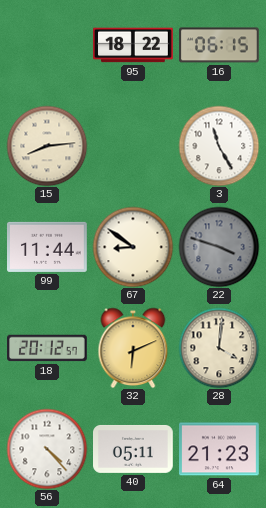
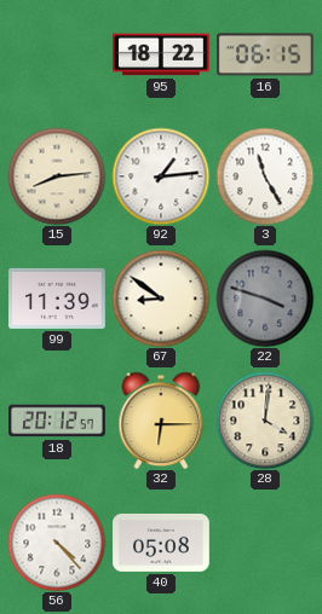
92: none -> 1:14
99: 11:44 -> 11:39
32: 6:11 -> 6:15
40: 05:11 -> 05:08
64: 21:23 -> none
